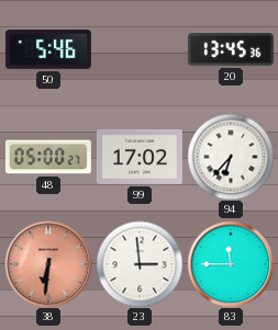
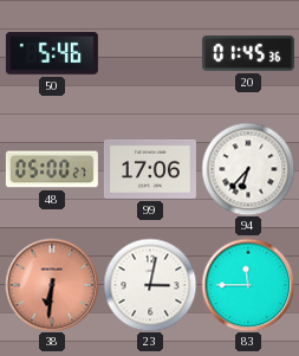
20: 13:45 -> 01:45
99: 17:02 -> 17:06
23: 2:59 -> 3:02
